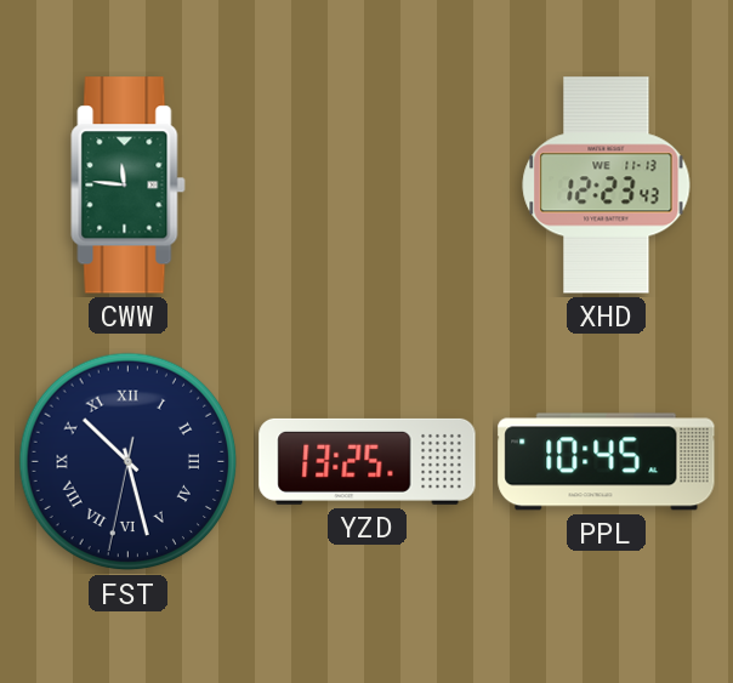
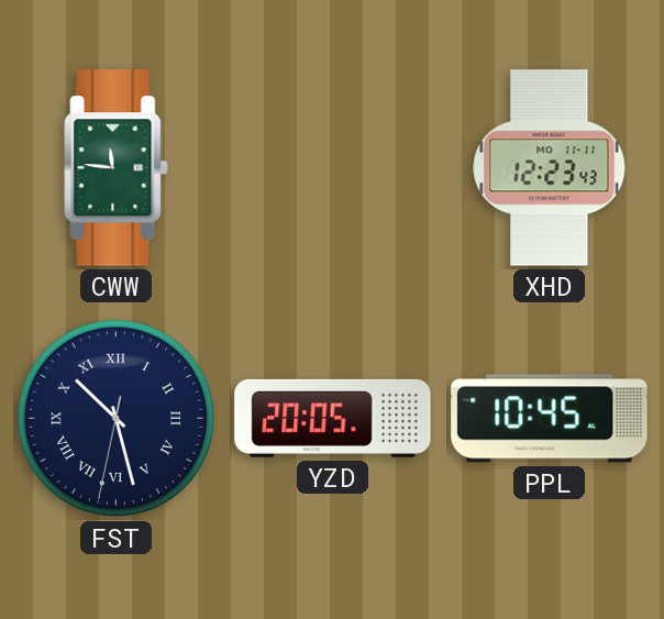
XHD date: WE 11-13 -> MO 11-11
YZD: 13:25 -> 20:05
